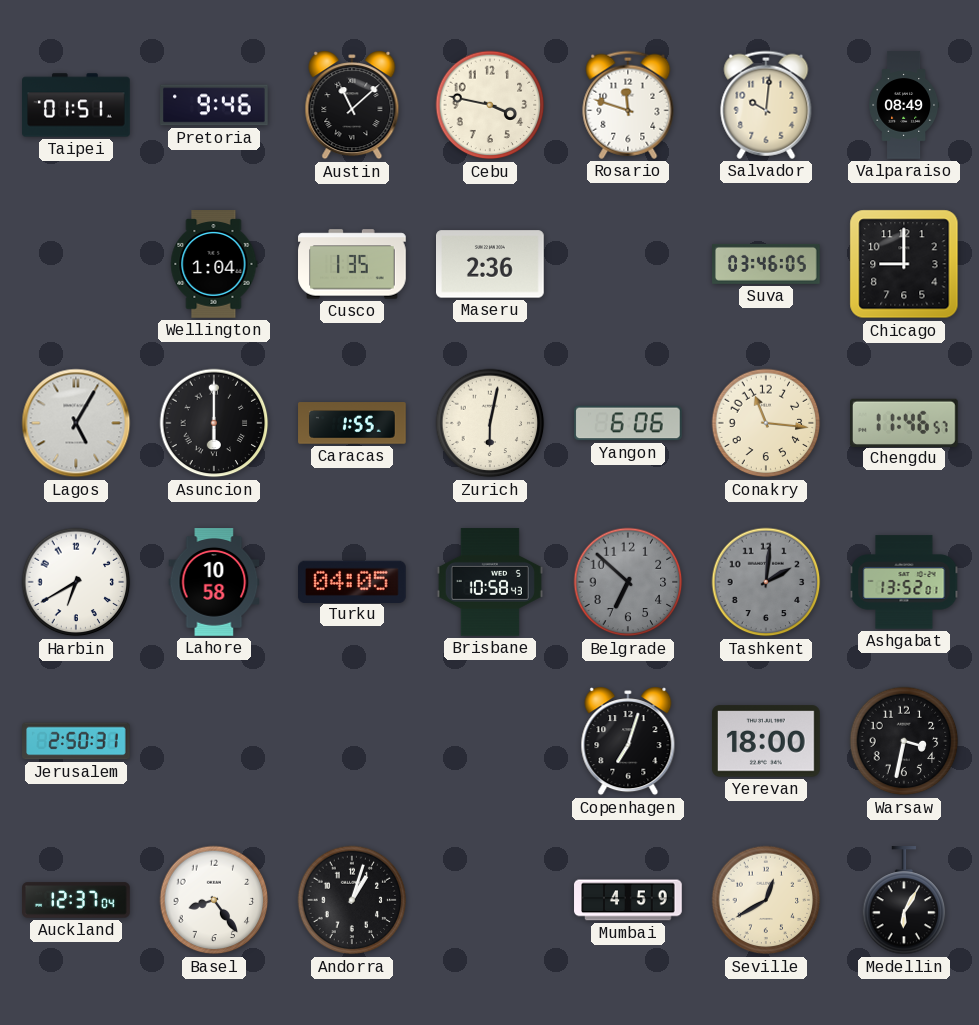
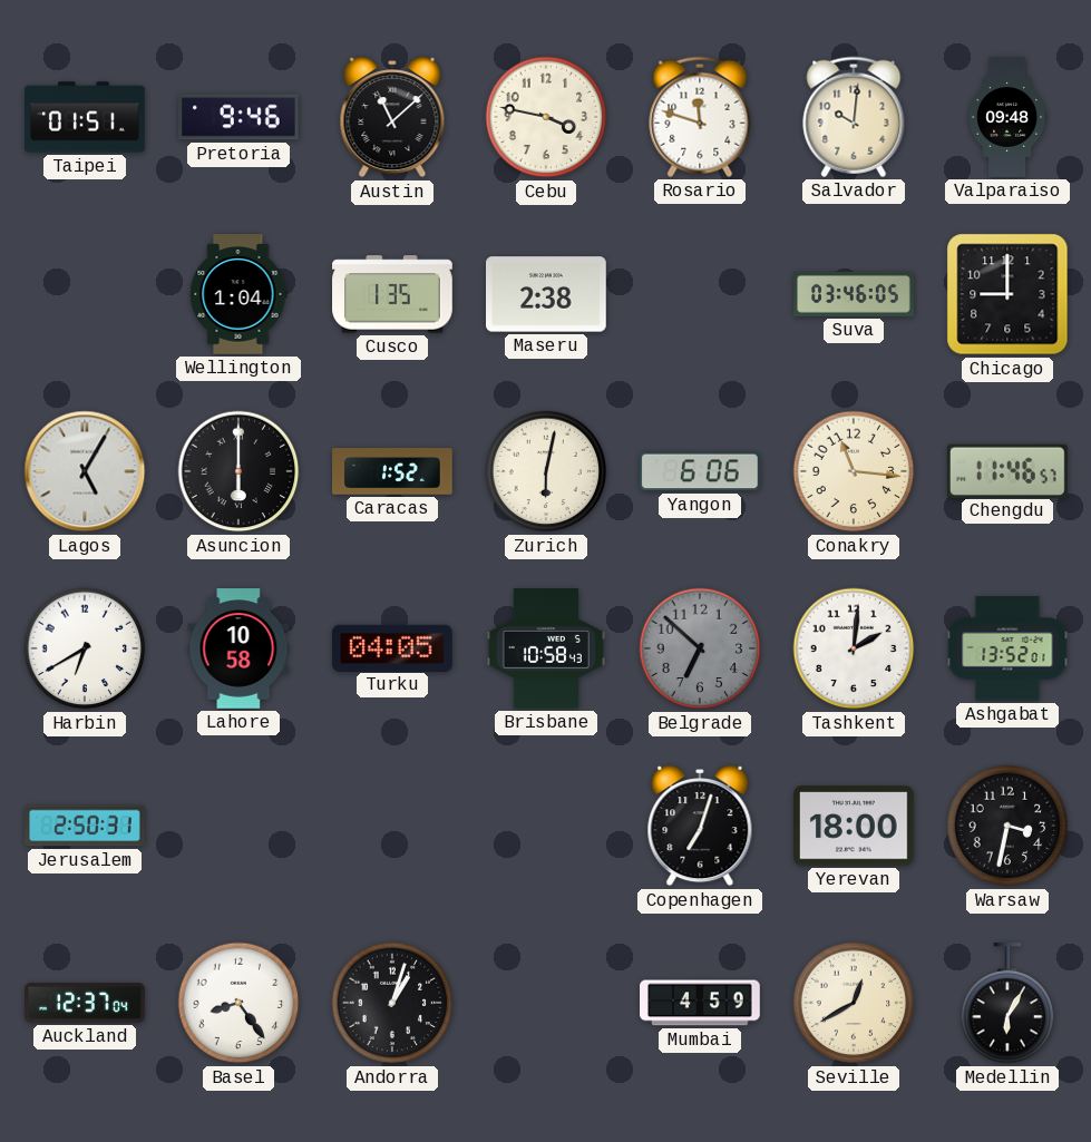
Valparaiso: 08:49 -> 09:48
Maseru: 2:36 -> 2:38
Caracas: 1:55 -> 1:52
Tashkent dial: grey -> white
